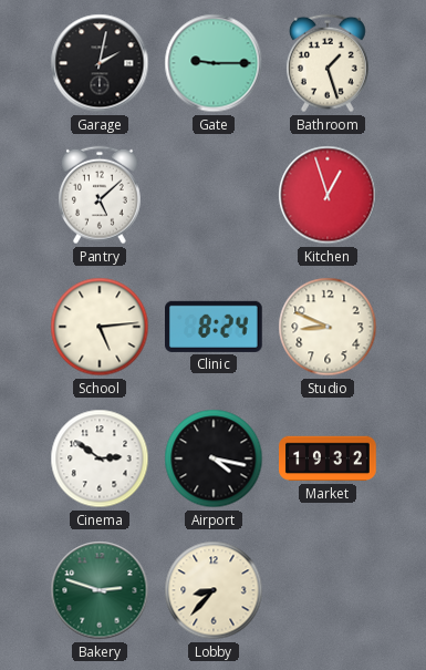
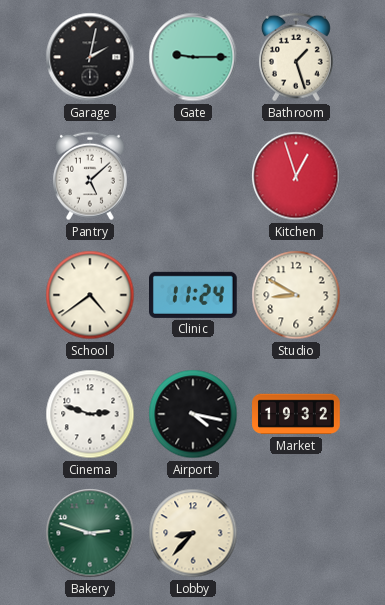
School: 5:14 -> 4:39
Clinic: 8:24 -> 11:24
Studio: 8:49 -> 8:50
Cinema: 2:51 -> 2:48
